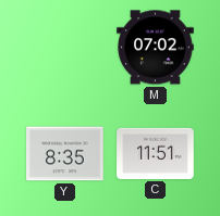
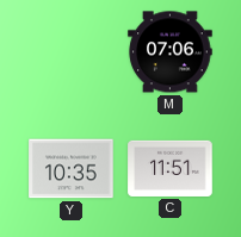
M: 07:02 -> 07:06
Y: 8:35 -> 10:35
